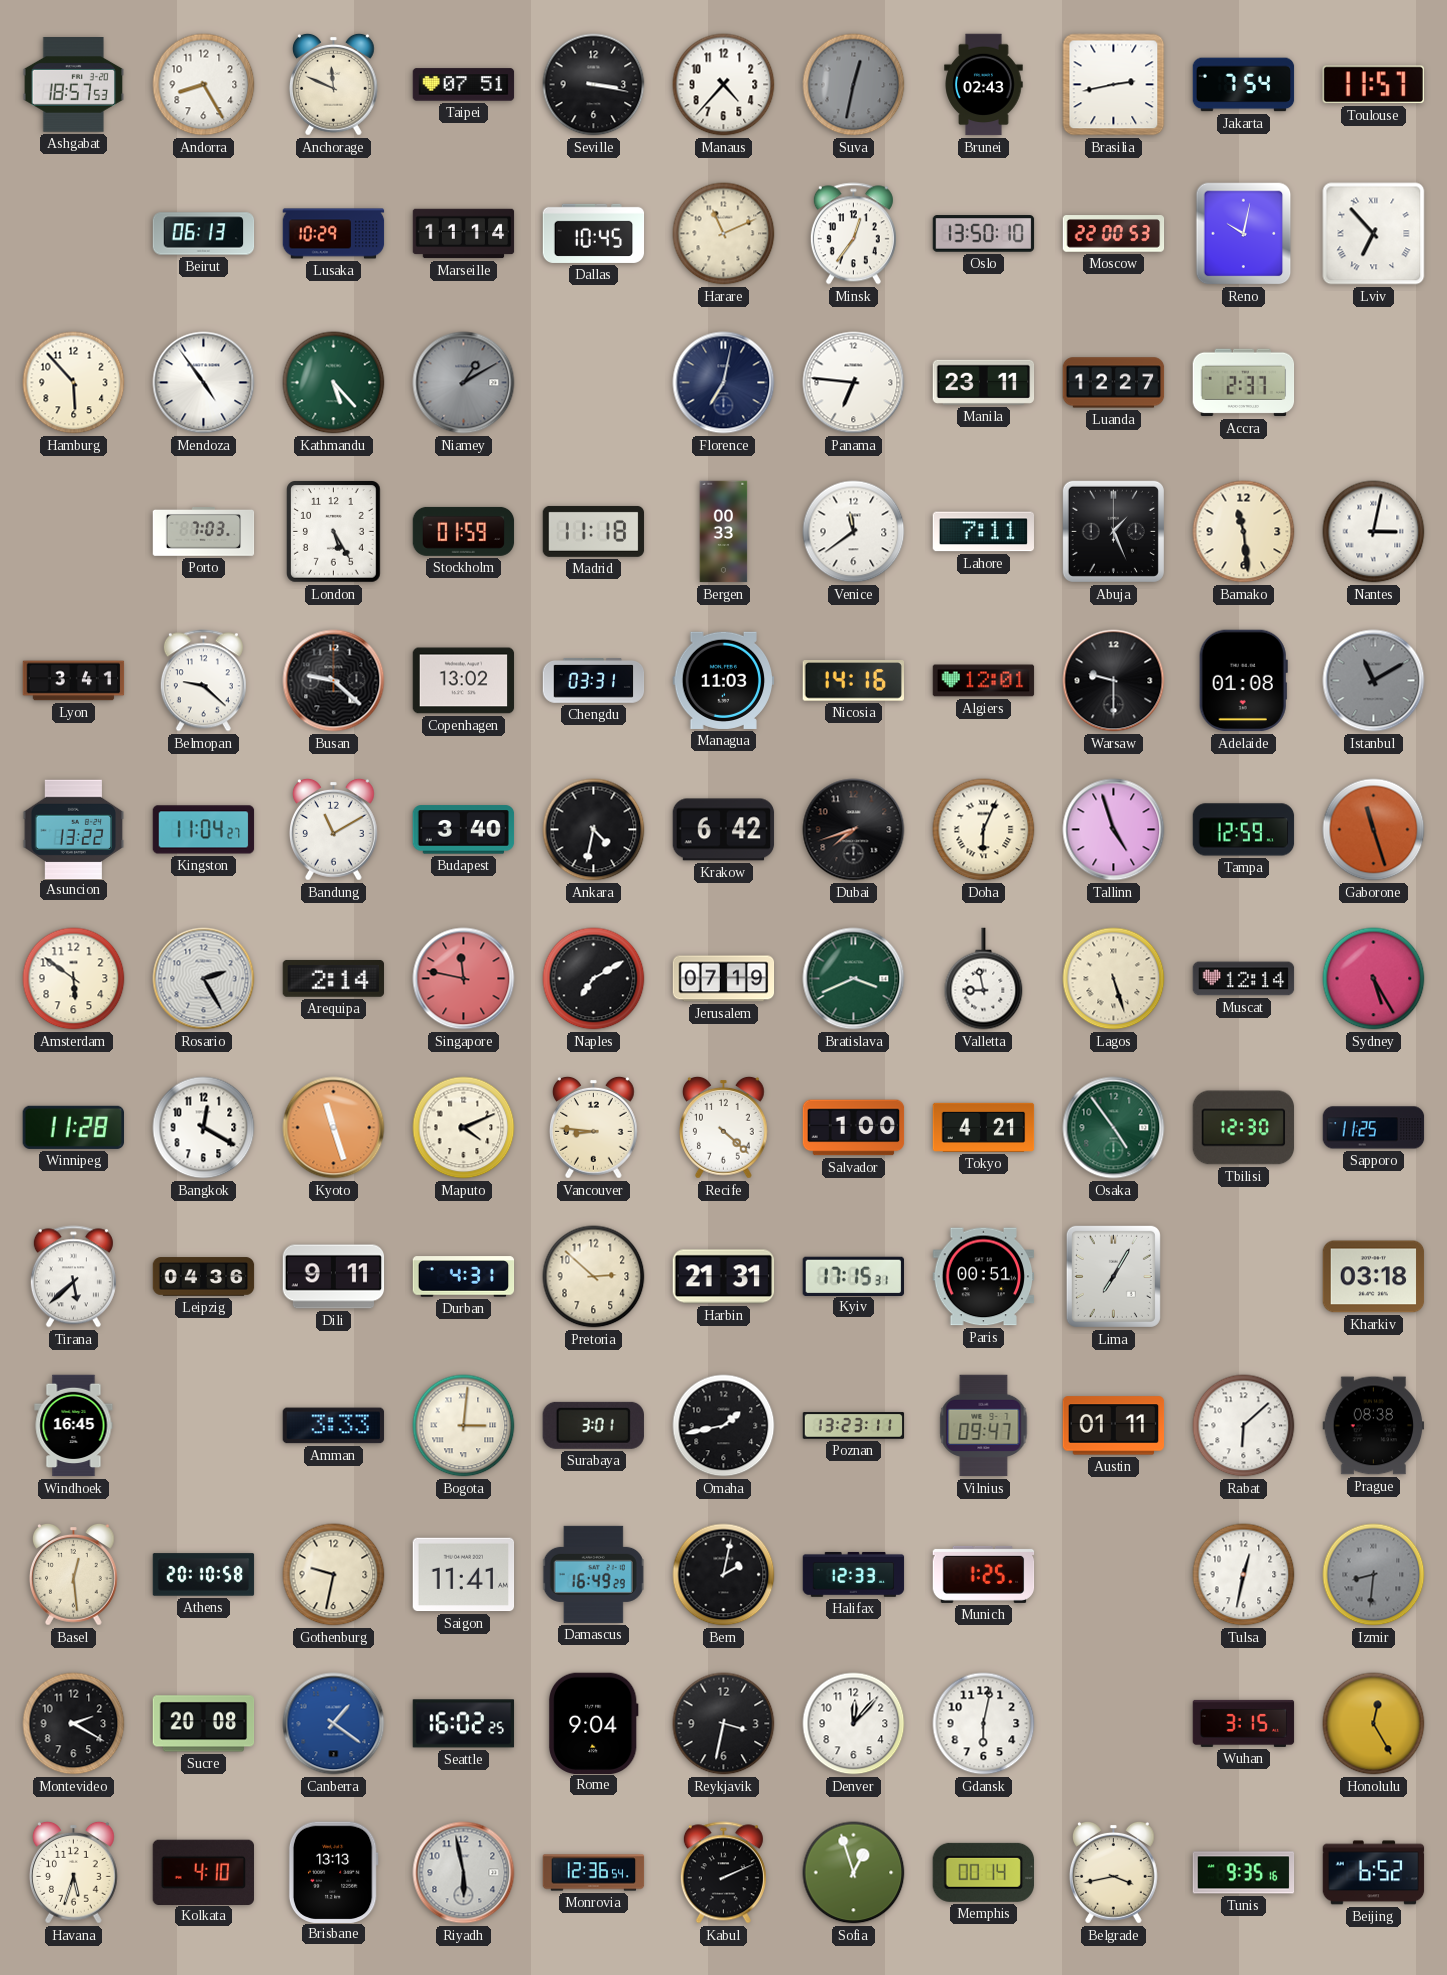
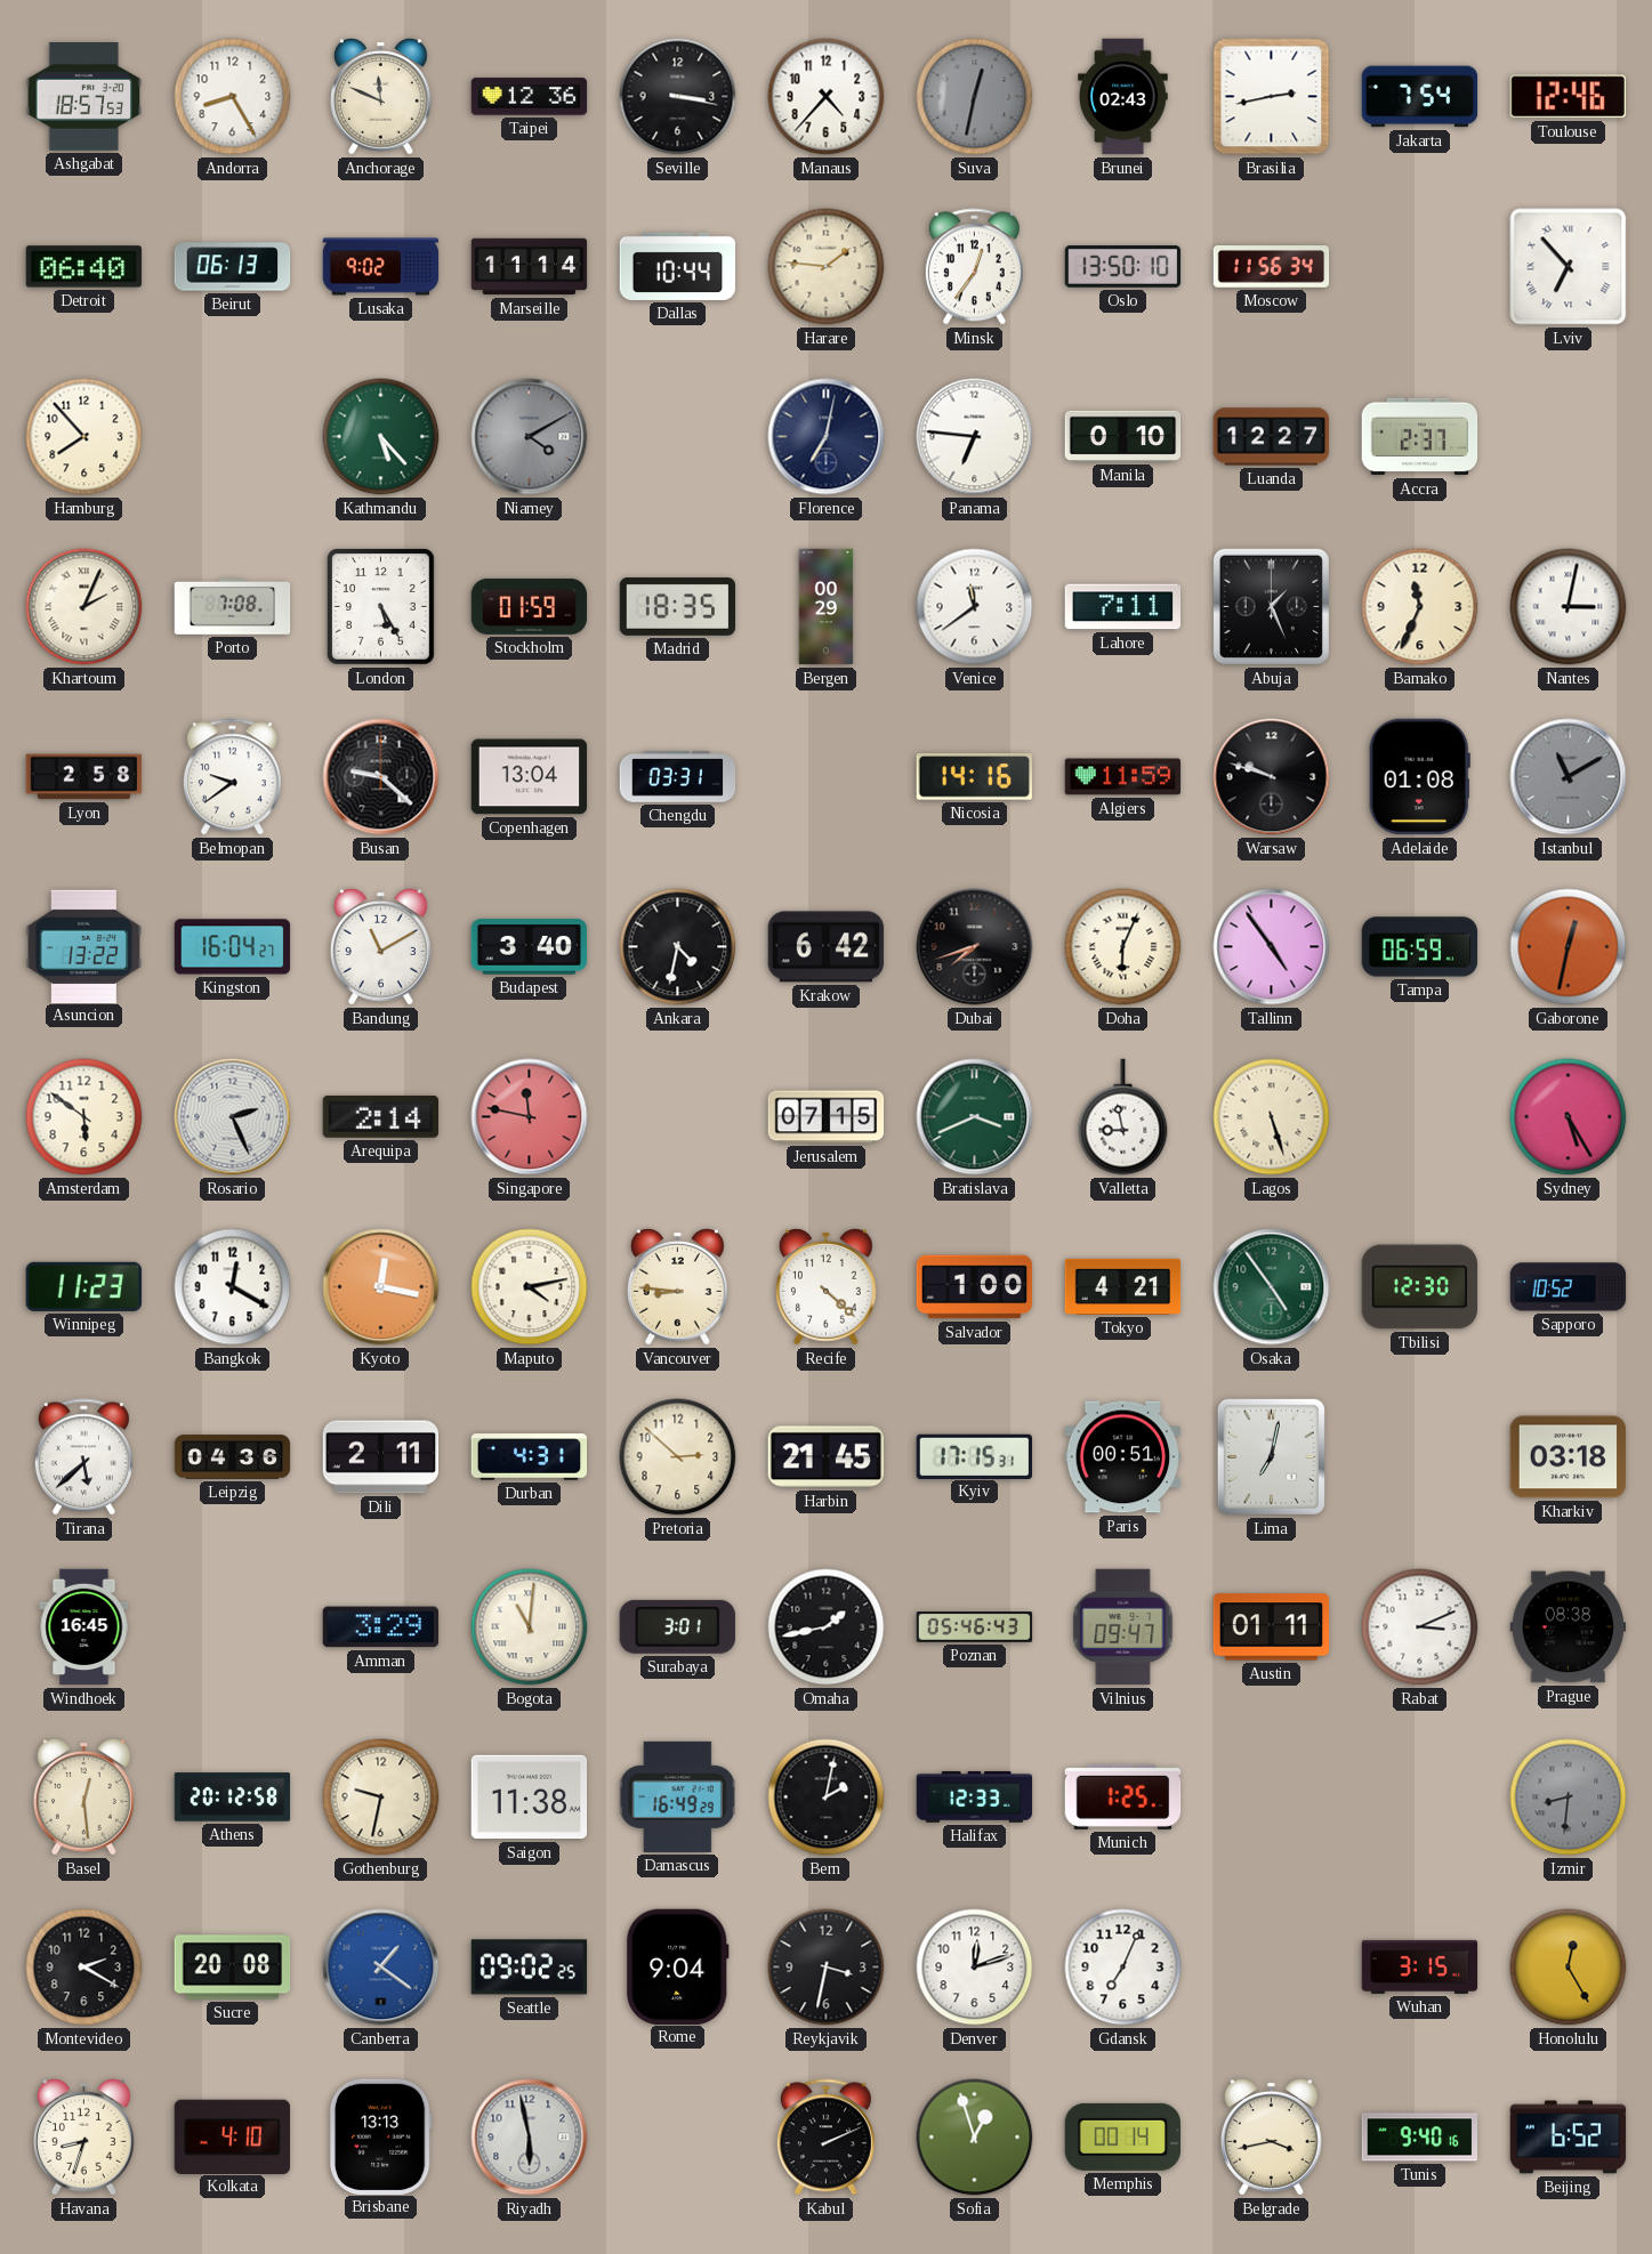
Taipei: 07:51 -> 12:36
Toulouse: 11:57 -> 12:46
Detroit: none -> 06:40
Lusaka: 10:29 -> 9:02
Dallas: 10:45 -> 10:44
Harare: 11:11 -> 1:46
Moscow: 22:00 -> 11:56
Reno: 10:02 -> none
Hamburg: 5:53 -> 7:53
Mendoza: 4:54 -> none
Niamey: 1:10 -> 4:10
Manila: 23:11 -> 0:10
Khartoum: none -> 2:04
Porto: 7:03 -> 7:08
Madrid: 11:18 -> 18:35
Bergen: 00:33 -> 00:29
Bamako: 11:29 -> 11:34
Lyon: 3:41 -> 2:58
Belmopan: 9:22 -> 9:39
Copenhagen: 13:02 -> 13:04
Managua: 11:03 -> none
Algiers: 12:01 -> 11:59
Warsaw: 9:30 -> 9:48
Kingston: 11:04 -> 16:04
Tallinn: 4:57 -> 4:54
Tampa: 12:59 -> 06:59
Gaborone: 11:27 -> 12:32
Rosario: 2:25 -> 2:26
Naples: 7:10 -> none
Jerusalem: 07:19 -> 07:15
Muscat: 12:14 -> none
Winnipeg: 11:28 -> 11:23
Kyoto: 11:27 -> 12:17
Maputo: 4:11 -> 4:13
Sapporo: 11:25 -> 10:52
Dili: 9:11 -> 2:11
Harbin: 21:31 -> 21:45
Lima: 7:05 -> 7:02
Amman: 3:33 -> 3:29
Bogota: 3:01 -> 11:01
Poznan: 13:23 -> 05:46
Rabat: 6:08 -> 3:11
Athens: 20:10 -> 20:12
Saigon: 11:41 -> 11:38
Tulsa: 12:32 -> none
Seattle: 16:02 -> 09:02
Denver: 12:07 -> 12:12
Gdansk: 6:02 -> 7:04
Havana: 5:33 -> 8:33
Monrovia: 12:36 -> none
Tunis: 9:35 -> 9:40
